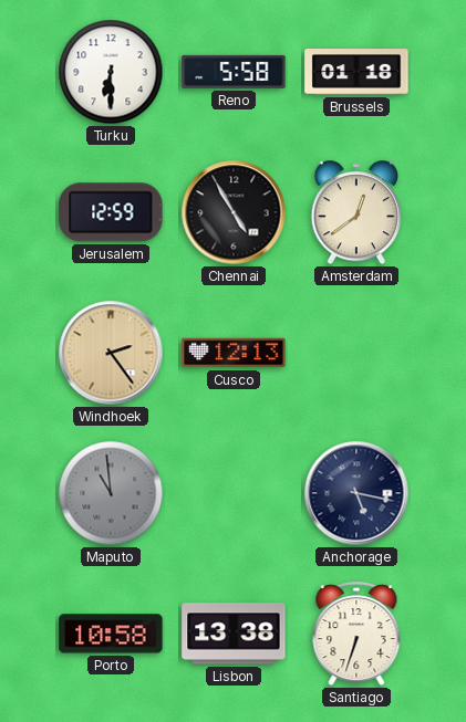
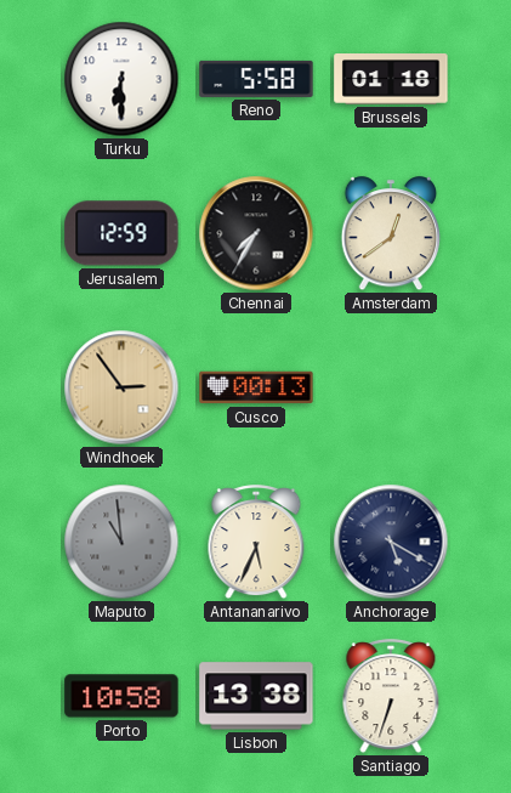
Chennai: 4:55 -> 7:35
Windhoek: 2:24 -> 2:54
Cusco: 12:13 -> 00:13
Antananarivo: none -> 5:34
Anchorage: 5:17 -> 5:20
